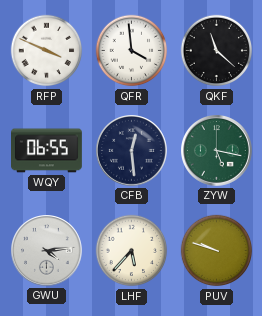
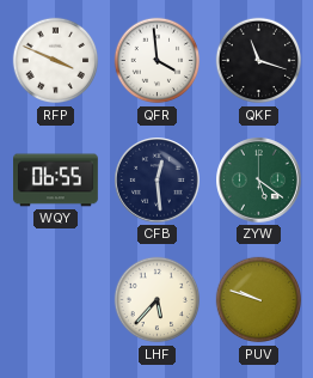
QKF: 11:22 -> 11:18
ZYW: 5:17 -> 5:21
GWU: 4:14 -> none
